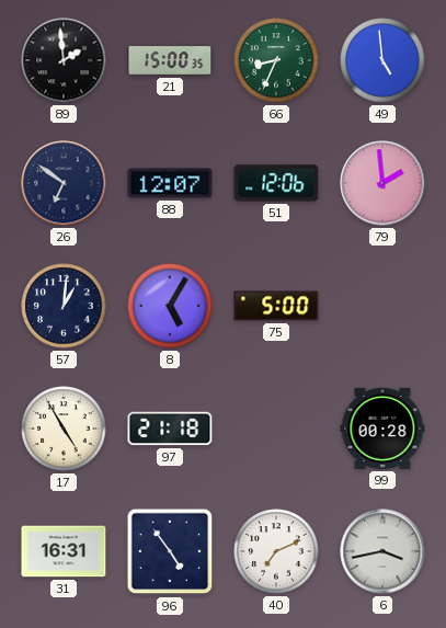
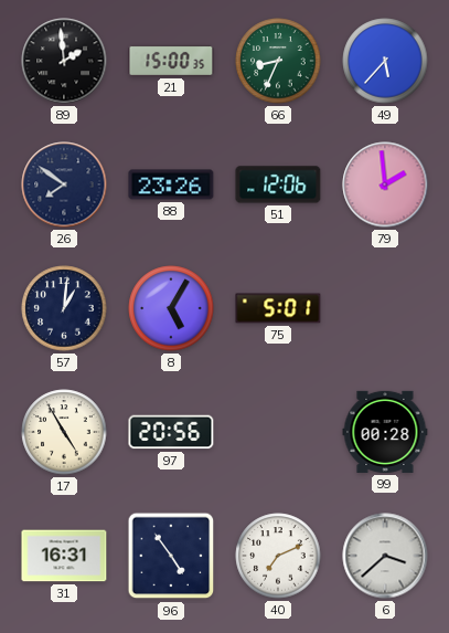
49: 4:59 -> 5:37
26: 6:51 -> 7:51
88: 12:07 -> 23:26
75: 5:00 -> 5:01
97: 21:18 -> 20:56
6: 3:43 -> 3:38
